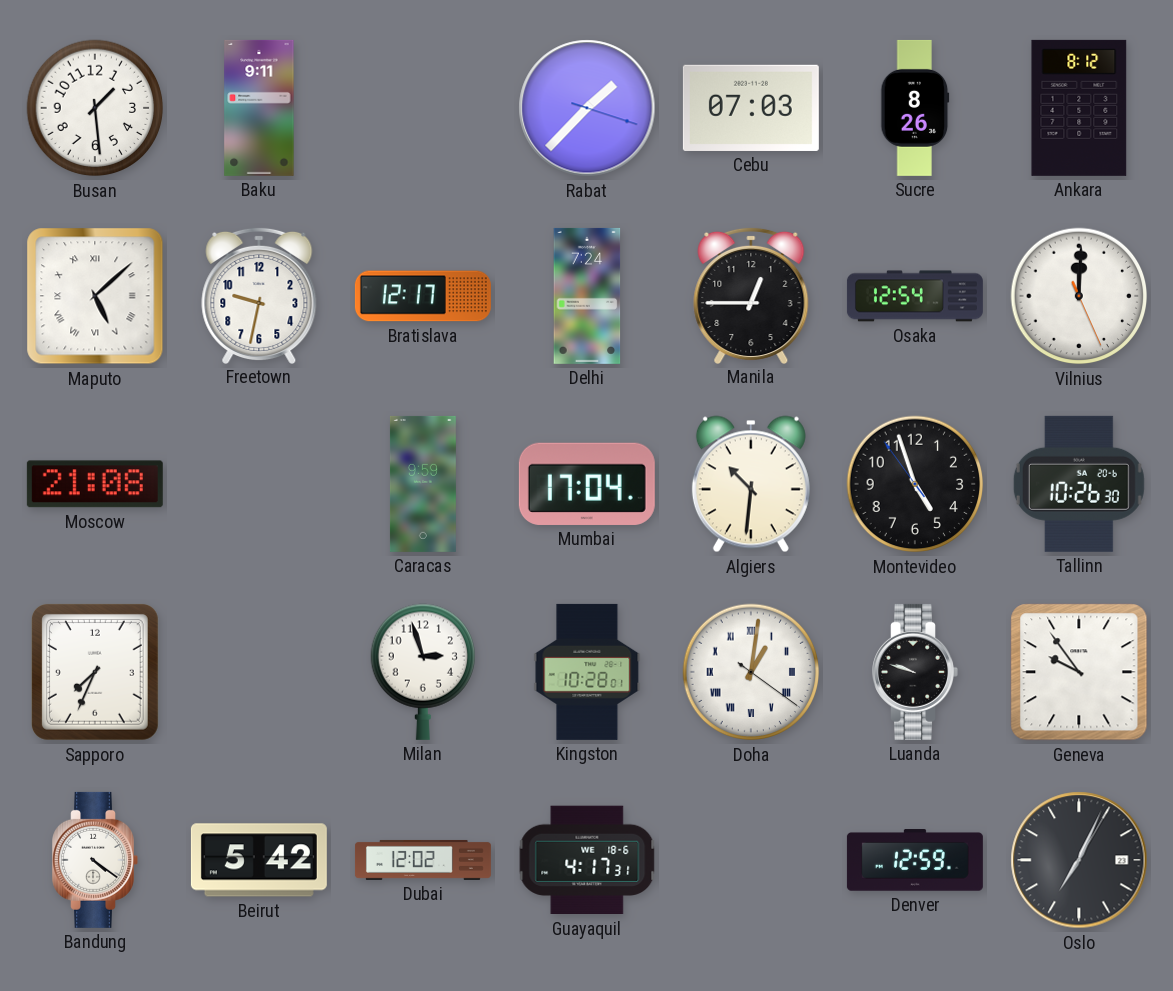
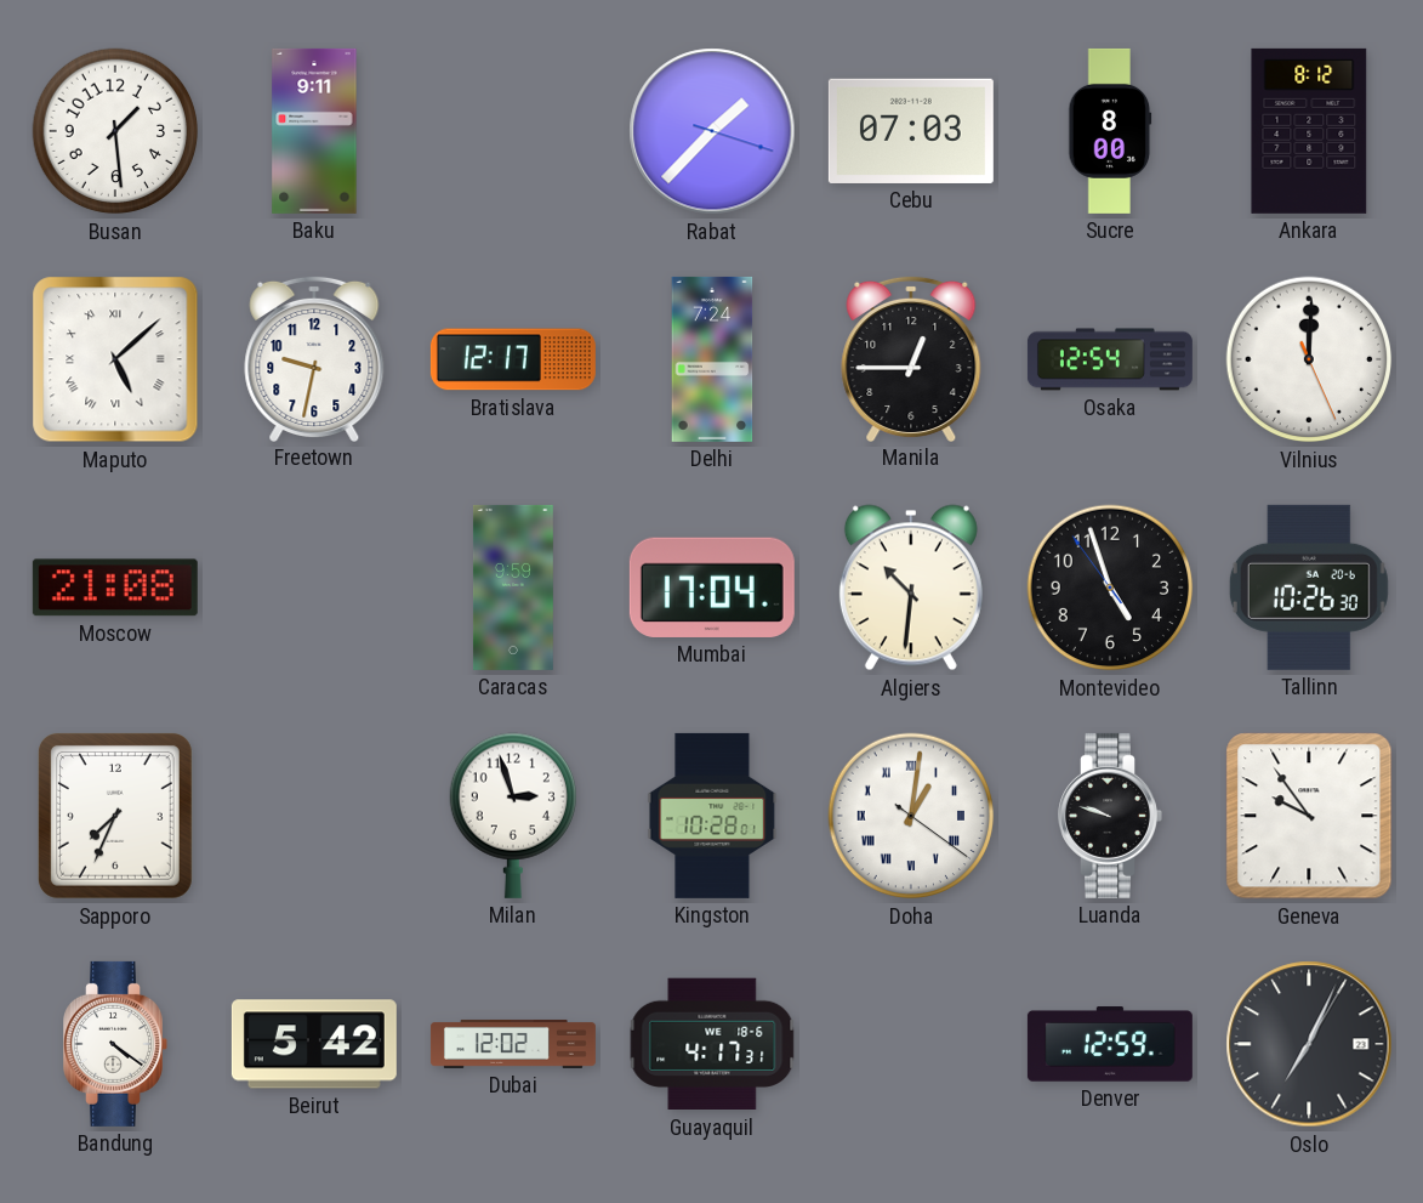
Sucre: 8:26 -> 8:00
